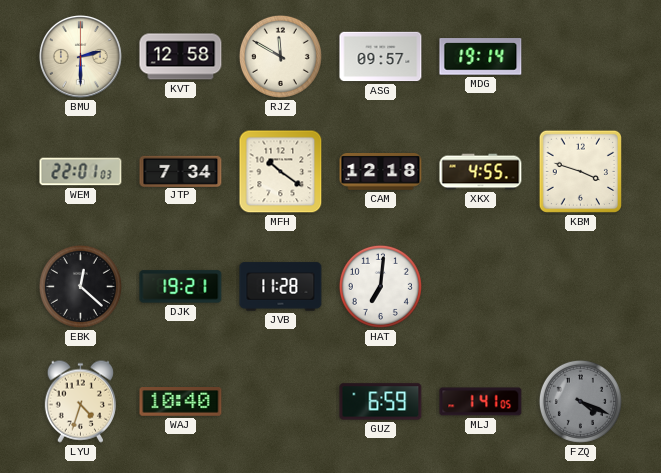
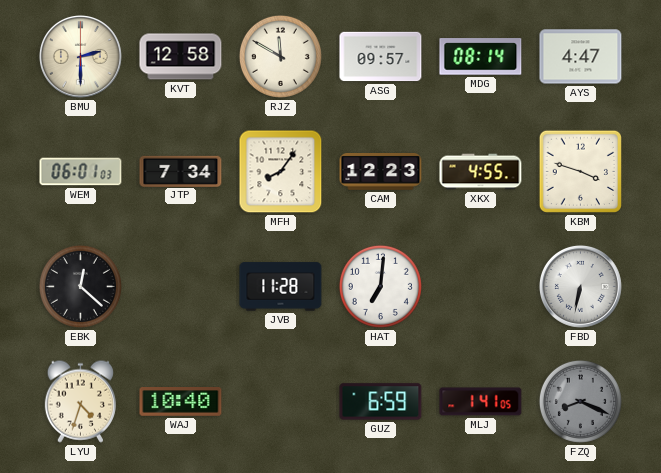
MDG: 19:14 -> 08:14
AYS: none -> 4:47
WEM: 22:01 -> 06:01
MFH: 10:21 -> 8:06
CAM: 12:18 -> 12:23
DJK: 19:21 -> none
FBD: none -> 6:32
FZQ: 4:19 -> 8:19
